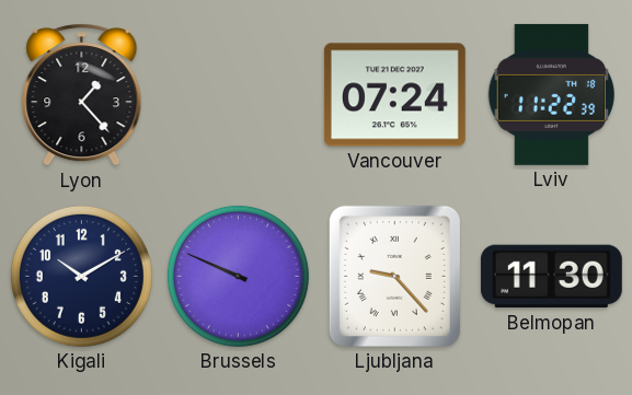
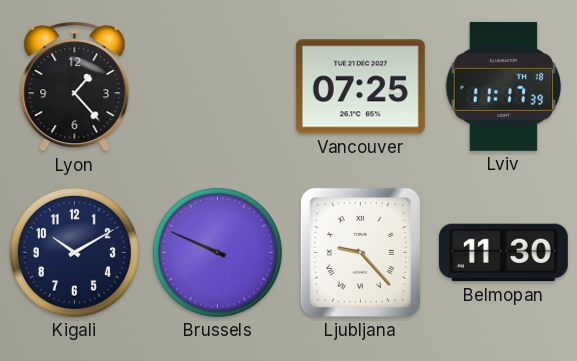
Vancouver: 07:24 -> 07:25
Lviv: 11:22 -> 11:17
